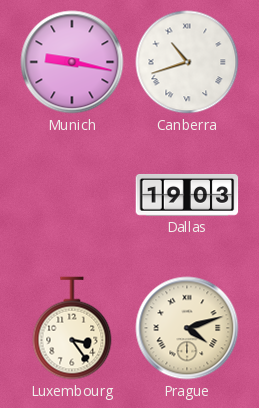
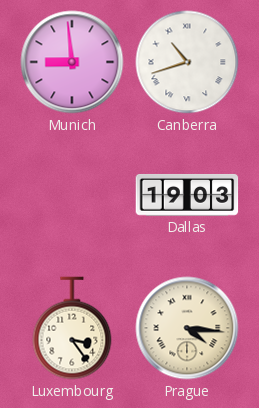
Munich: 9:17 -> 8:59
Prague: 4:12 -> 4:16
